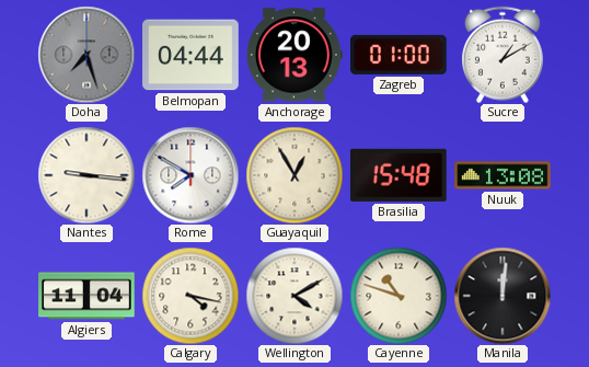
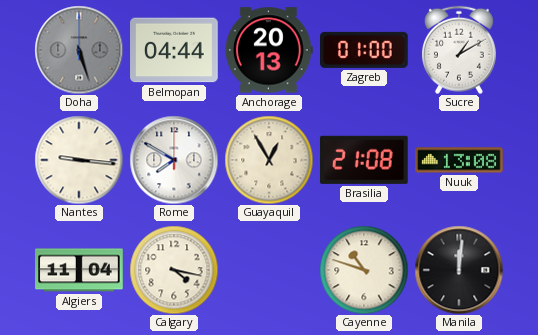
Doha: 7:27 -> 5:27
Brasilia: 15:48 -> 21:08
Wellington: 4:10 -> none
